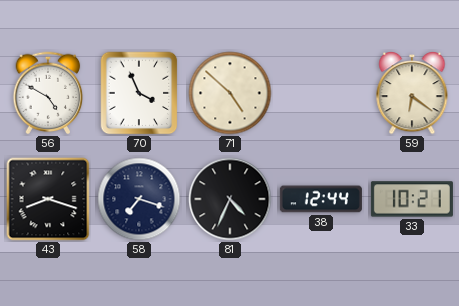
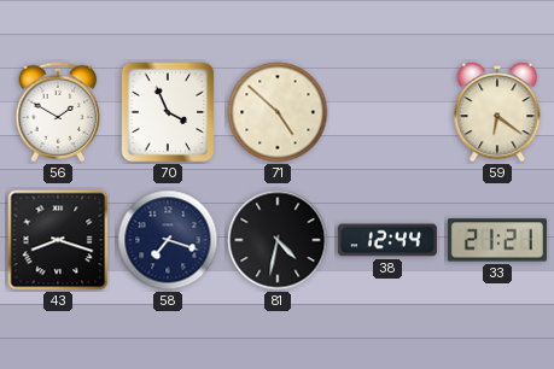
56: 4:50 -> 1:50
81: 4:34 -> 4:32
33: 10:21 -> 21:21
